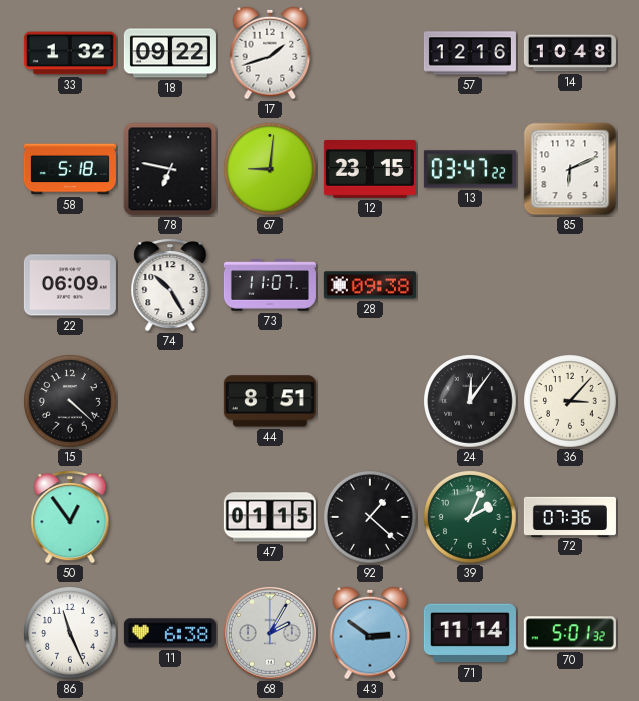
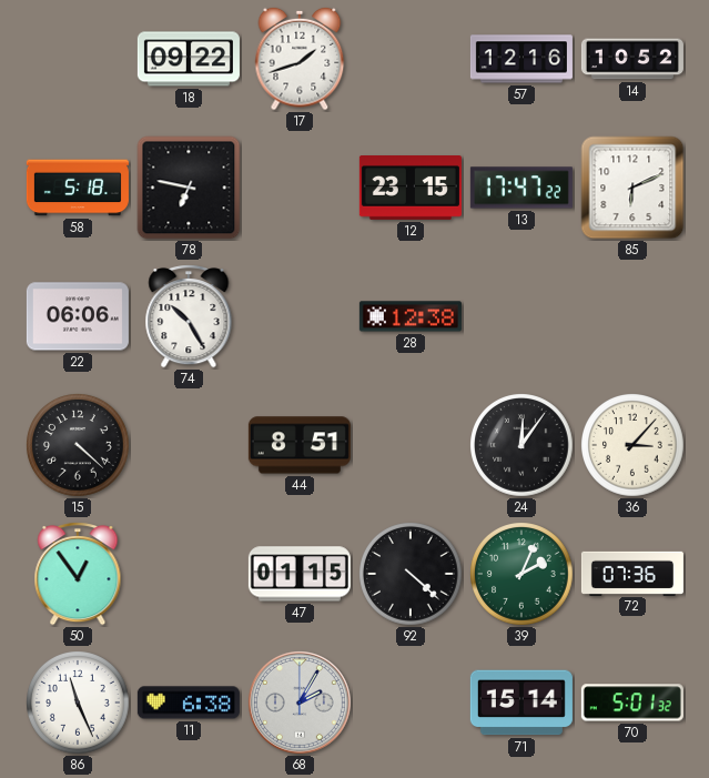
33: 1:32 -> none
14: 10:48 -> 10:52
67: 9:01 -> none
13: 03:47 -> 17:47
22: 06:09 -> 06:06
73: 11:07 -> none
28: 09:38 -> 12:38
92: 1:22 -> 4:22
43: 2:51 -> none
71: 11:14 -> 15:14
